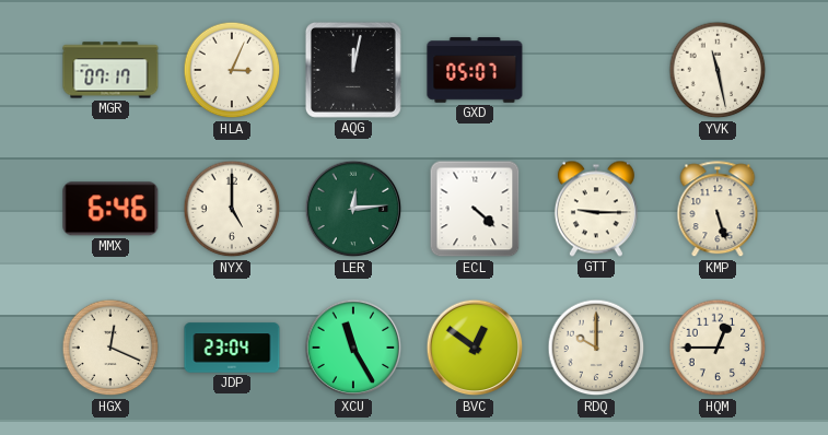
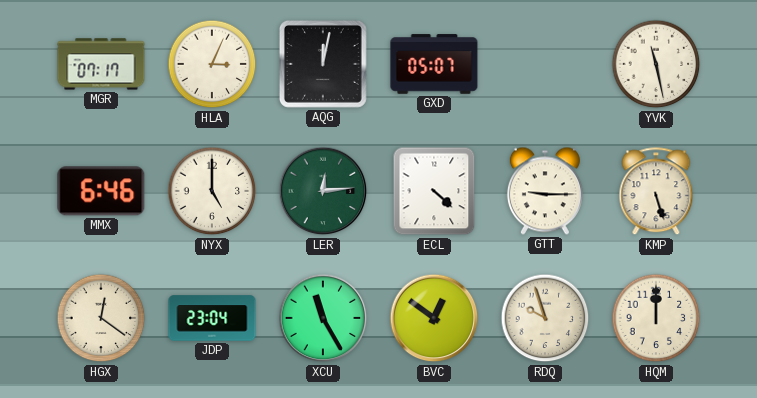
HGX: 12:19 -> 12:21
RDQ: 10:00 -> 9:57
HQM: 12:45 -> 12:00
